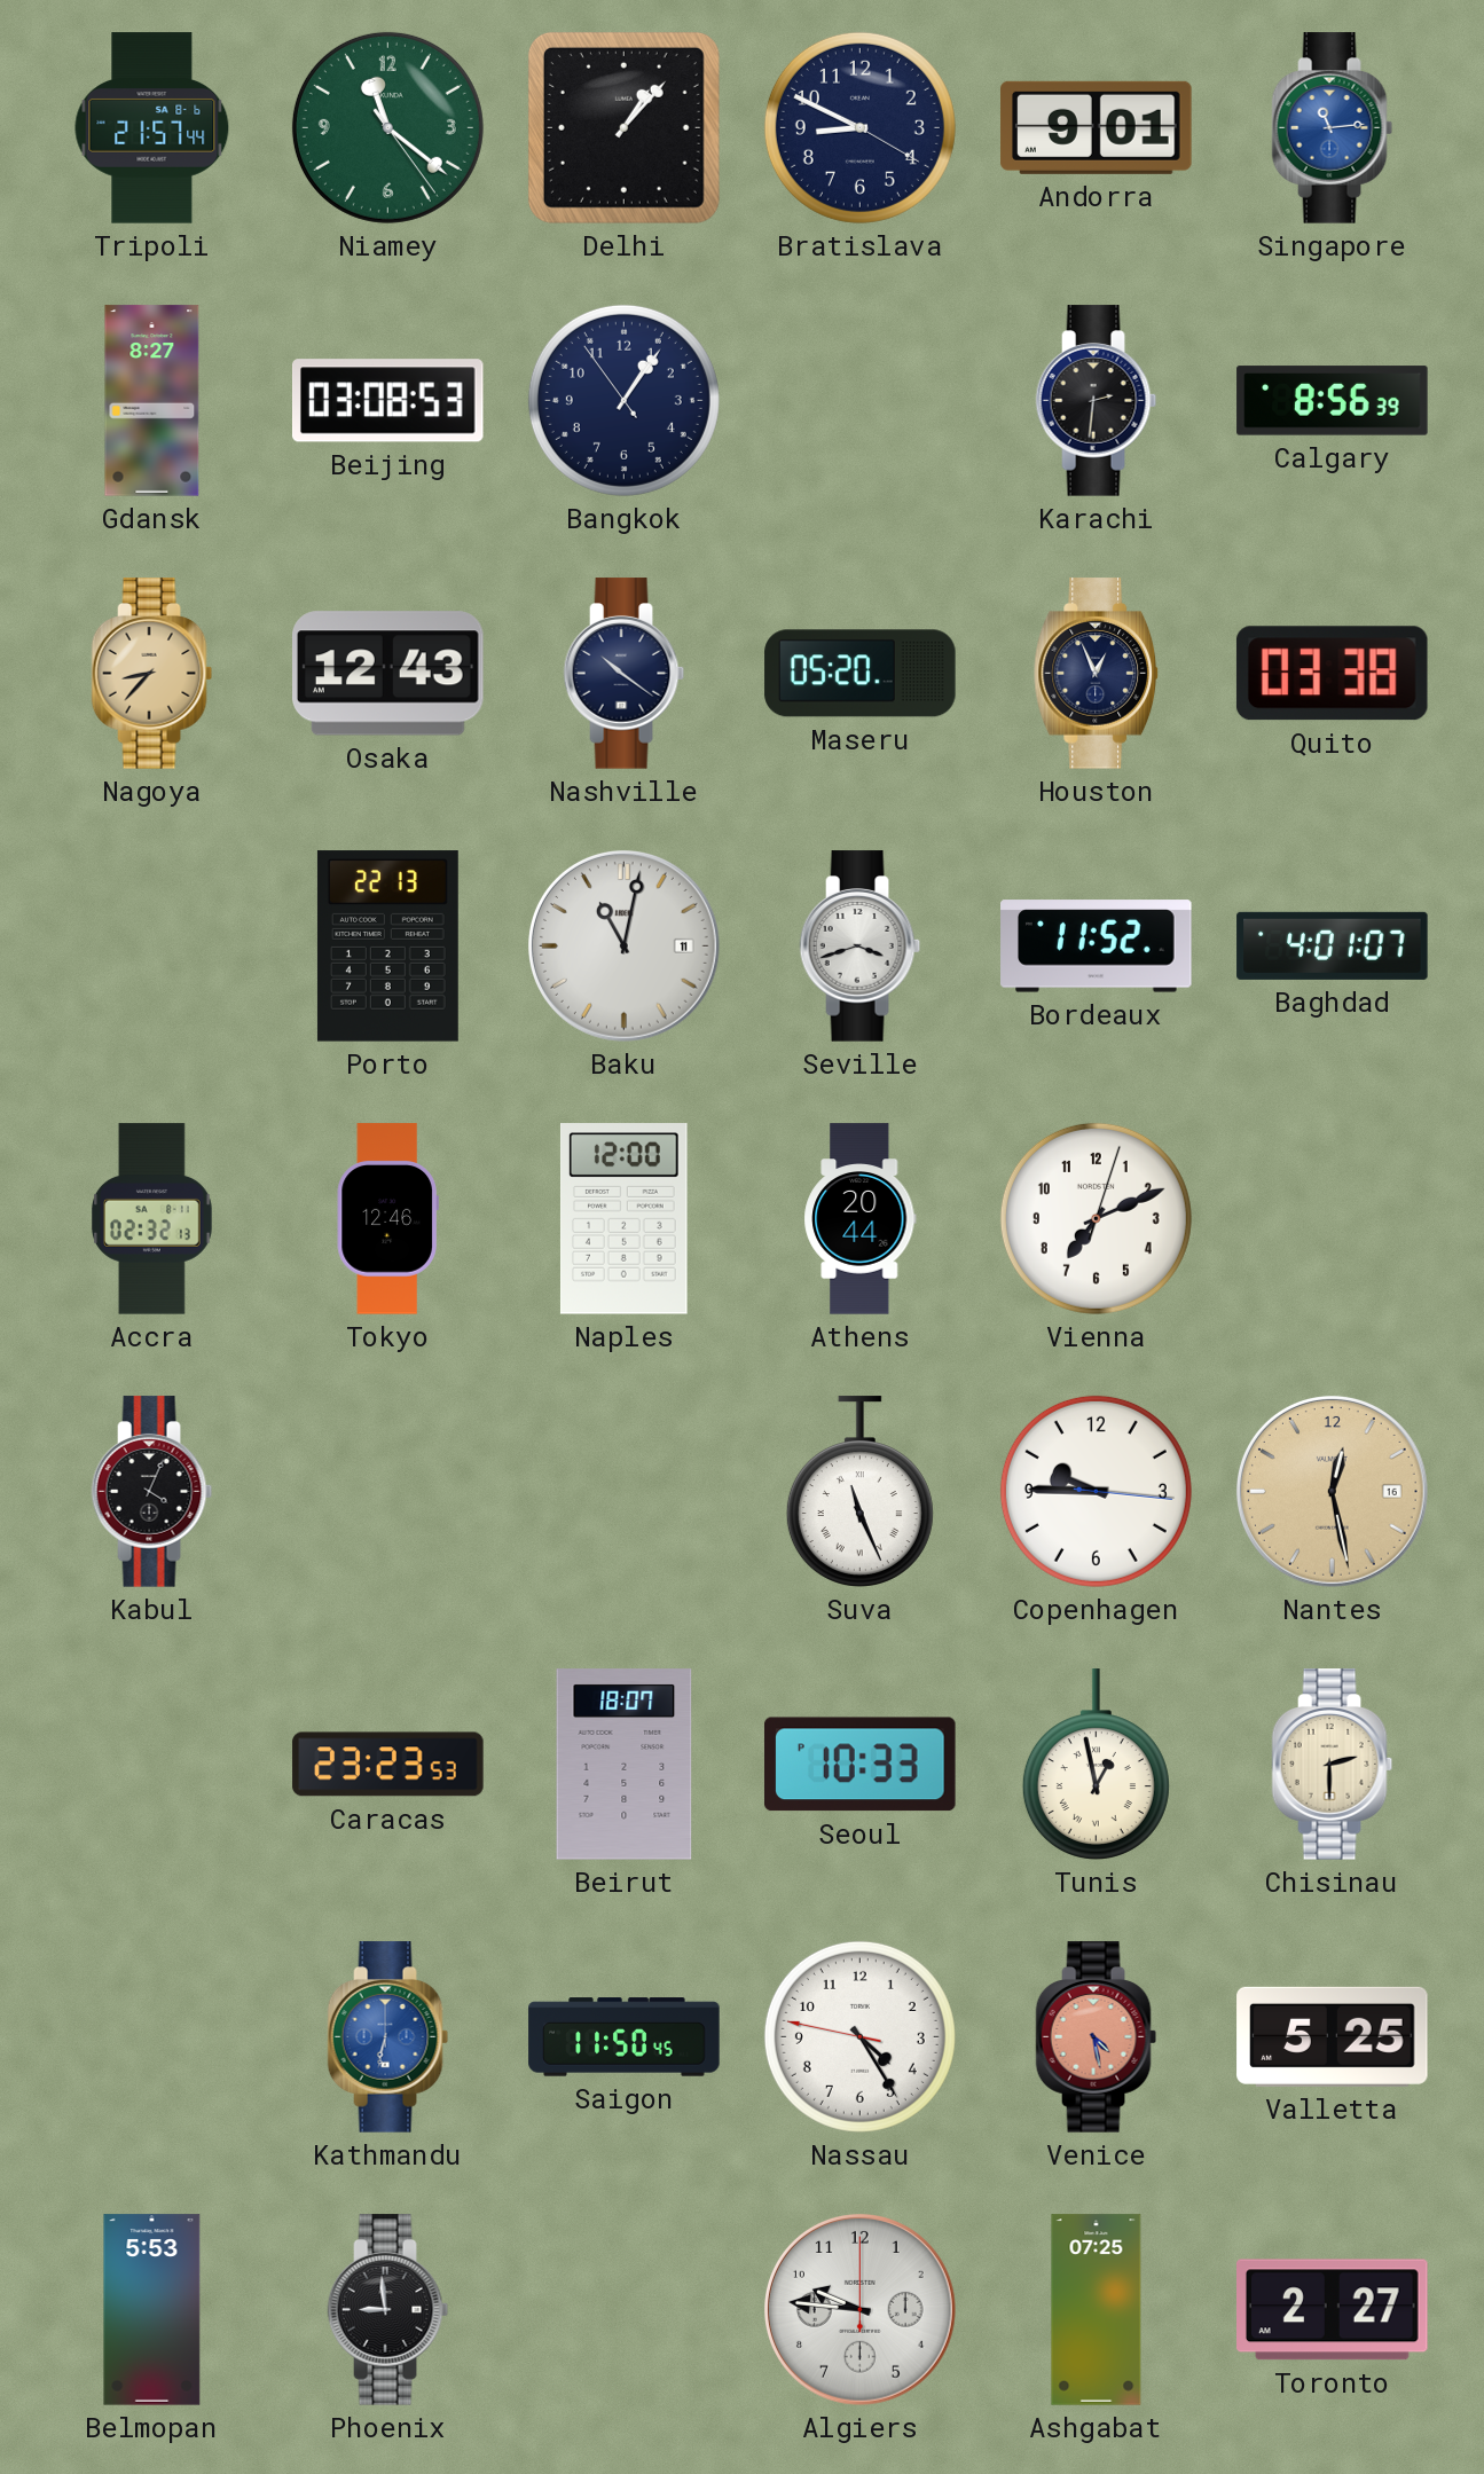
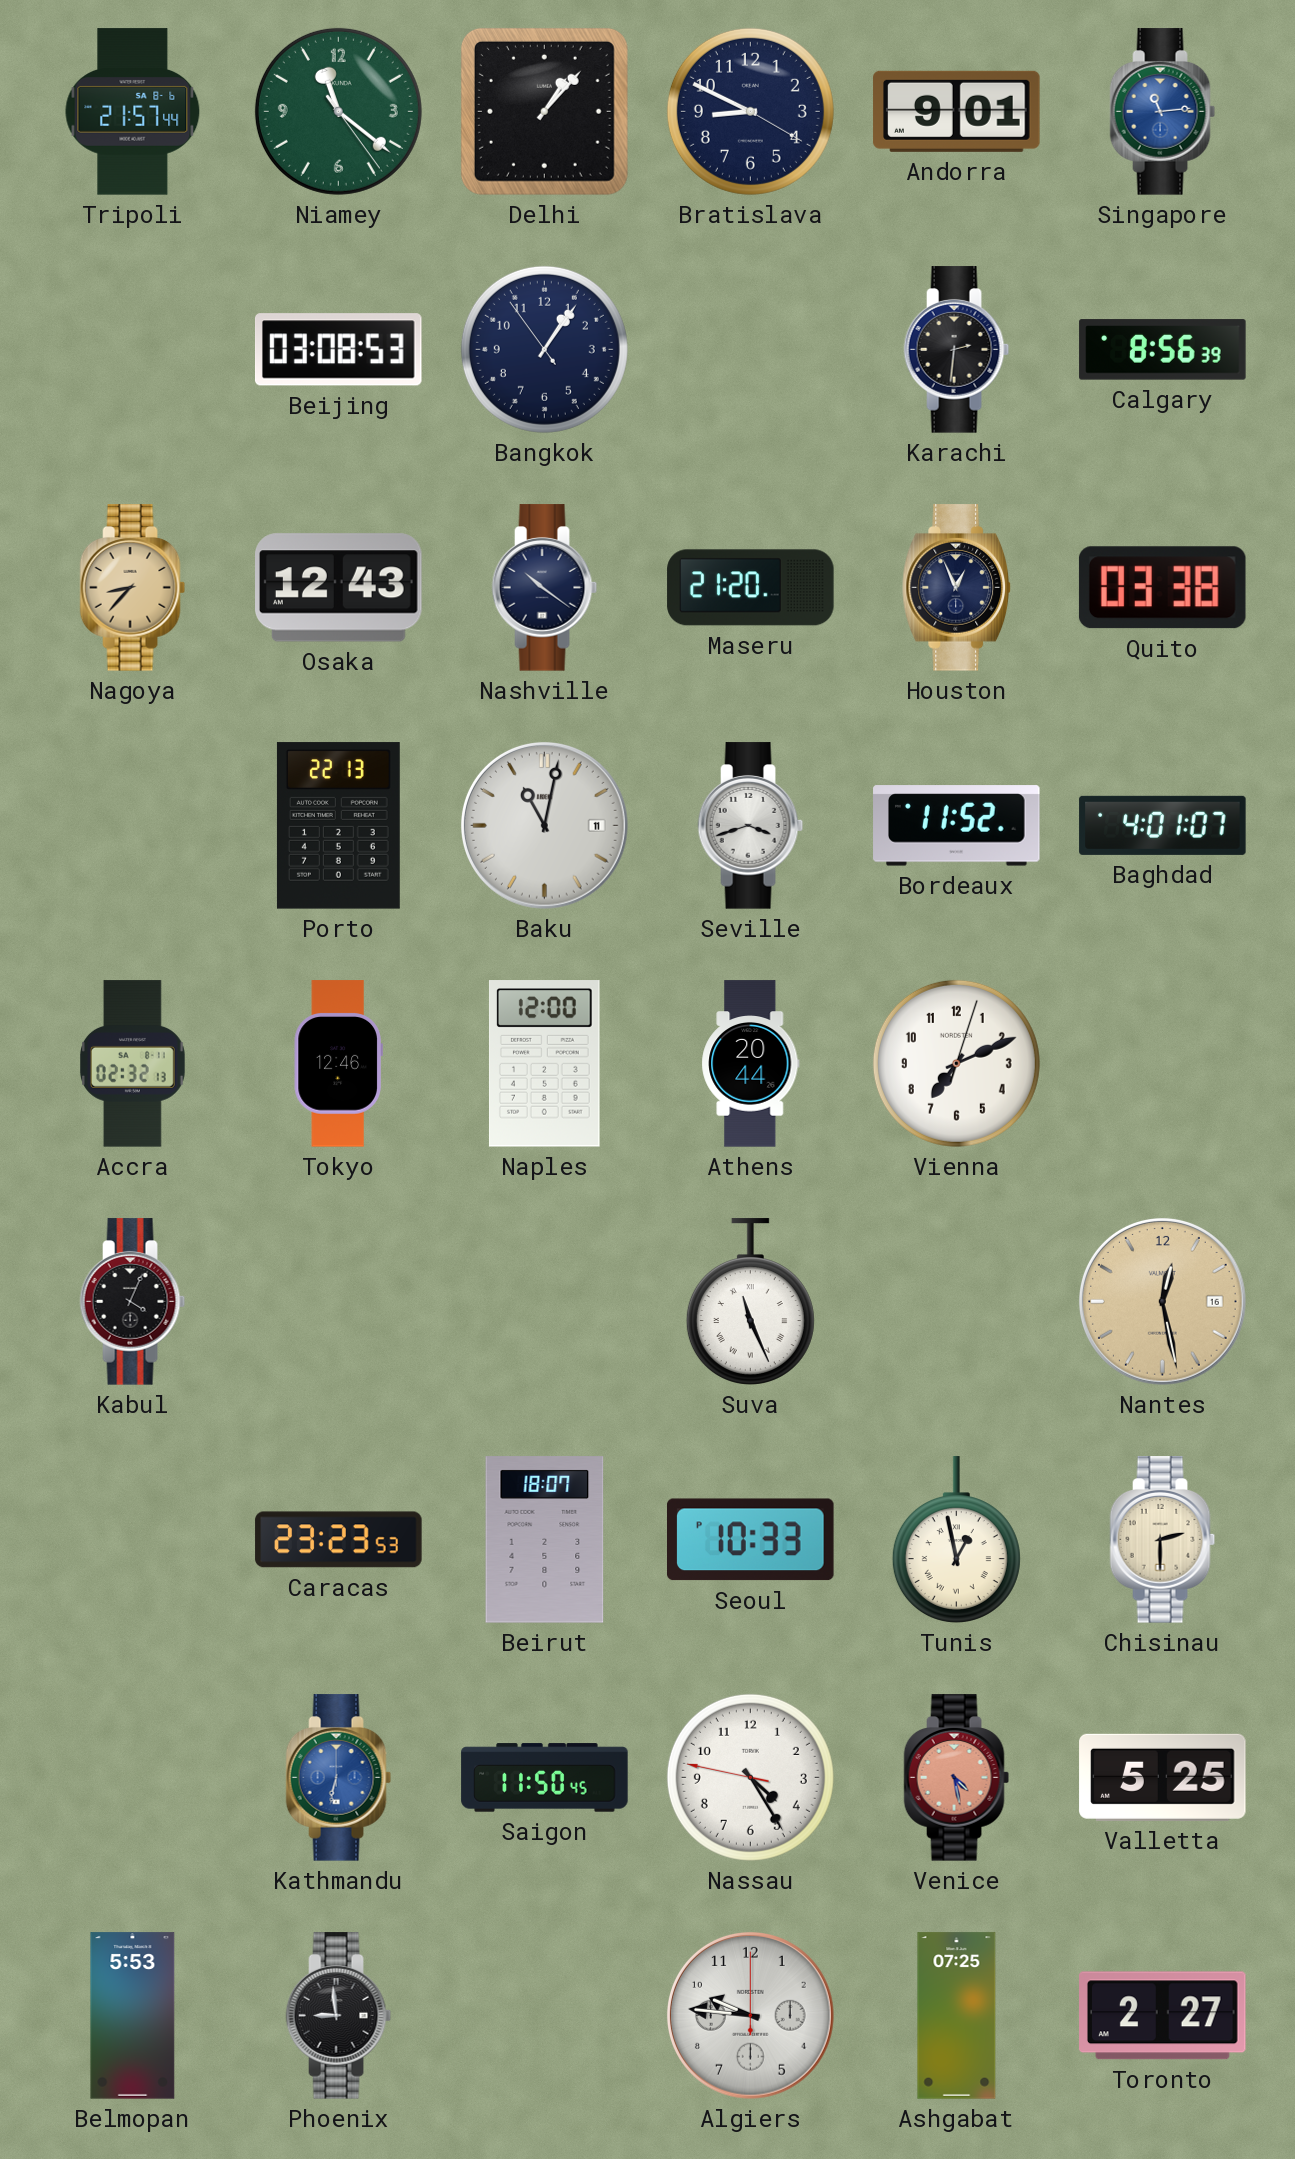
Gdansk: 8:27 -> none
Maseru: 05:20 -> 21:20
Copenhagen: 9:45 -> none
